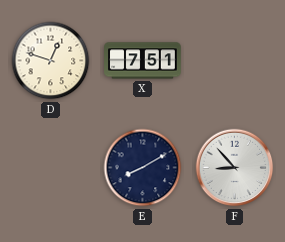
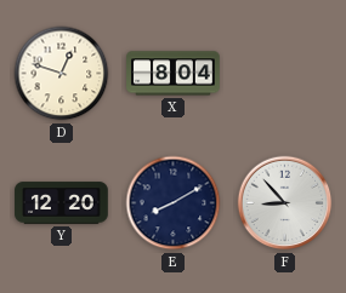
X: 7:51 -> 8:04
Y: none -> 12:20
